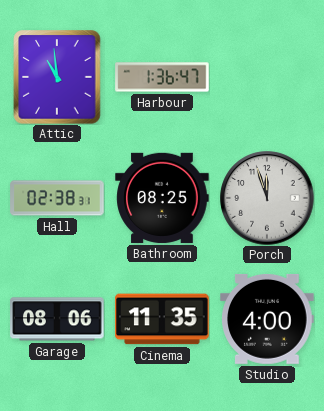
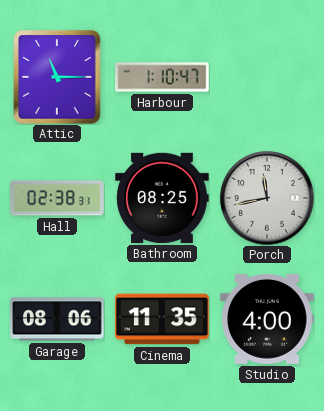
Attic: 10:59 -> 11:15
Harbour: 1:36 -> 1:10
Porch: 11:57 -> 11:43
